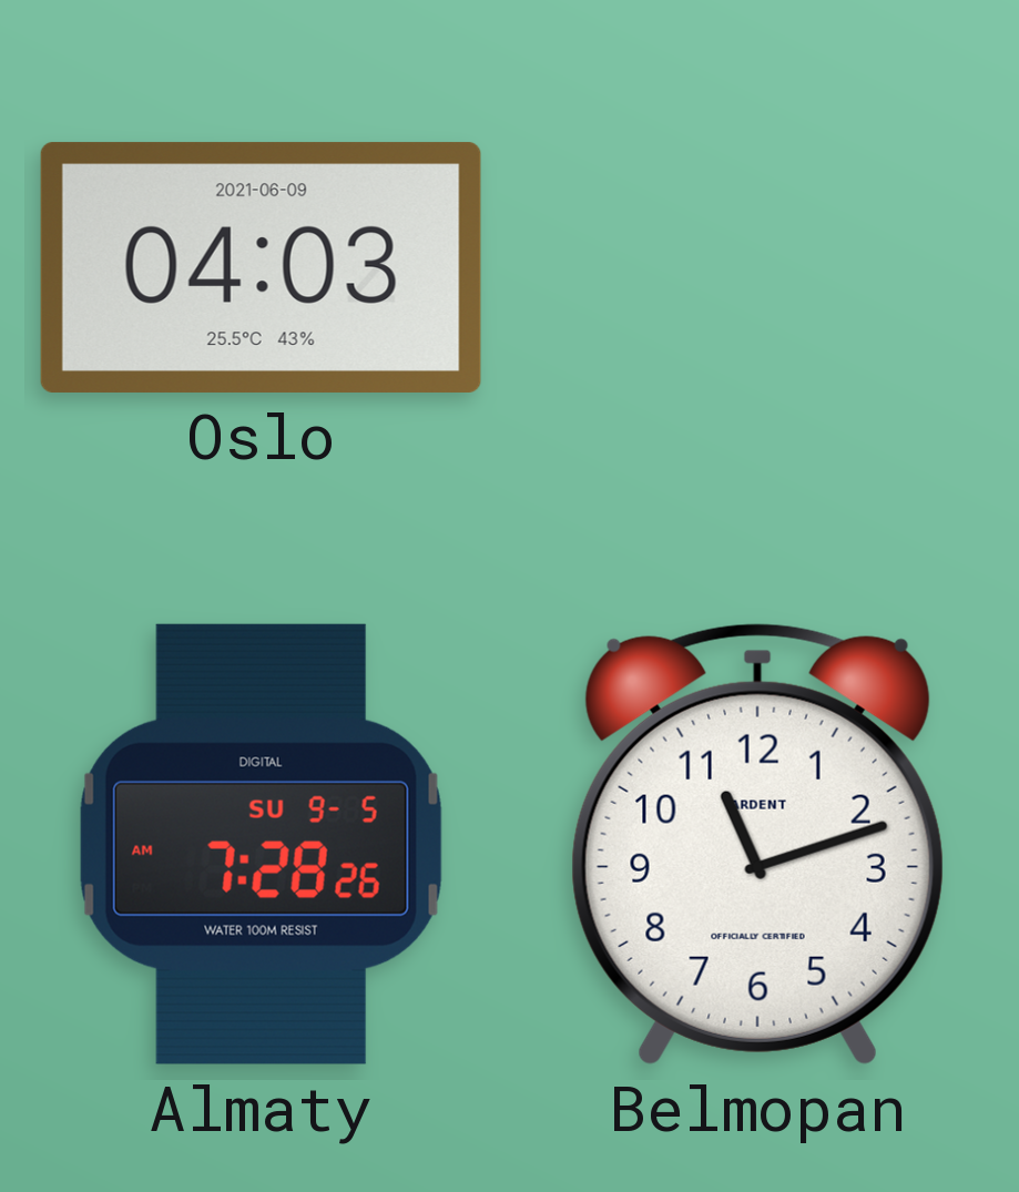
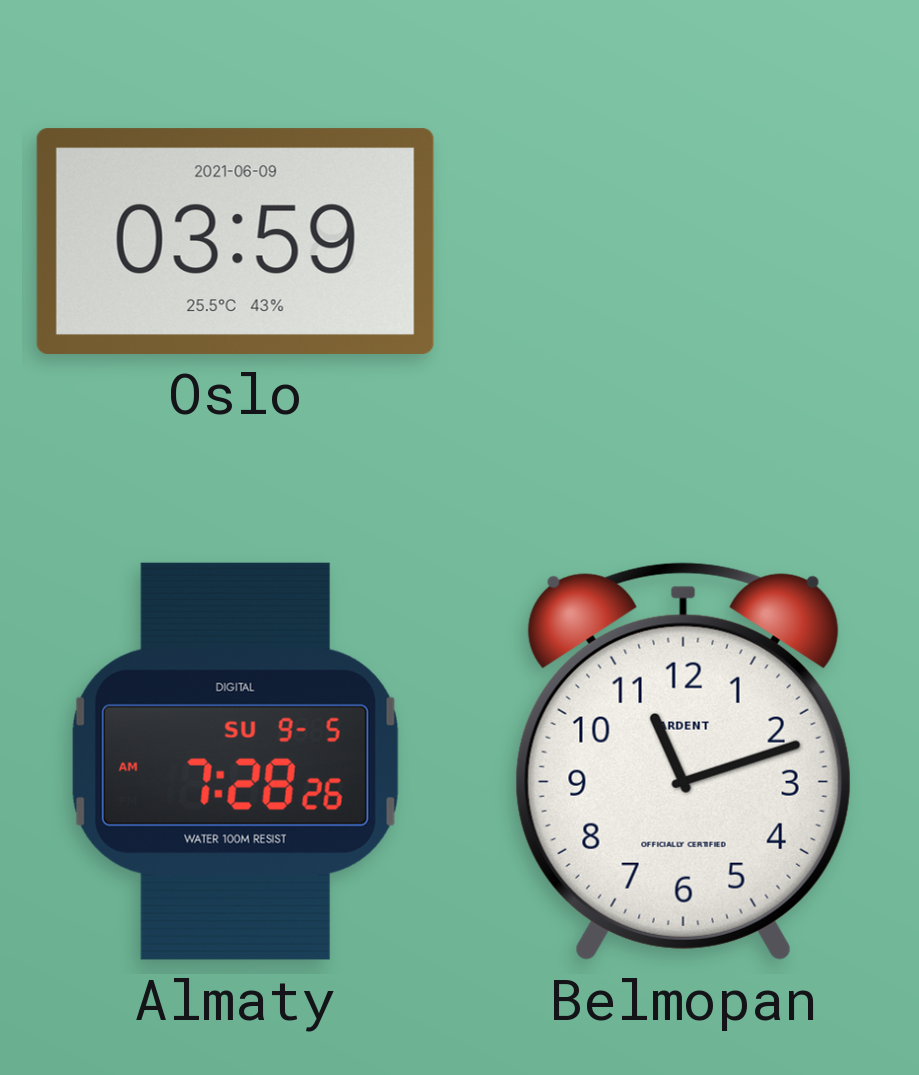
Oslo: 04:03 -> 03:59
